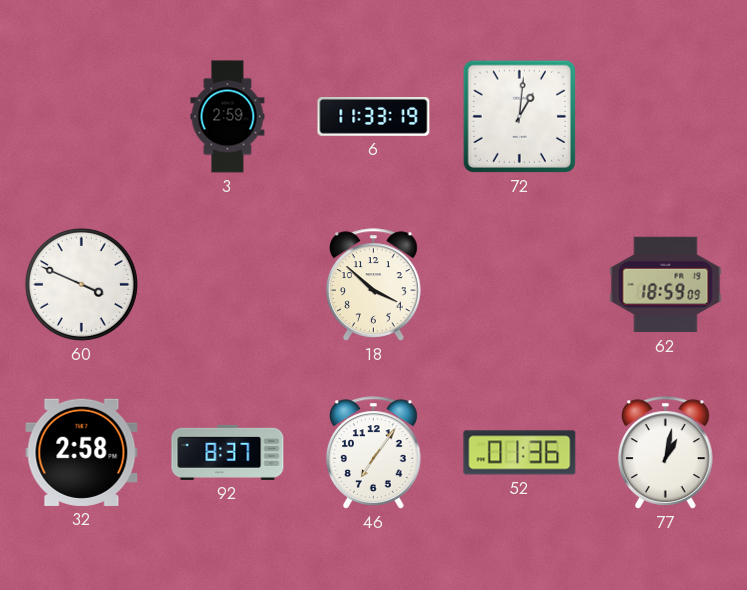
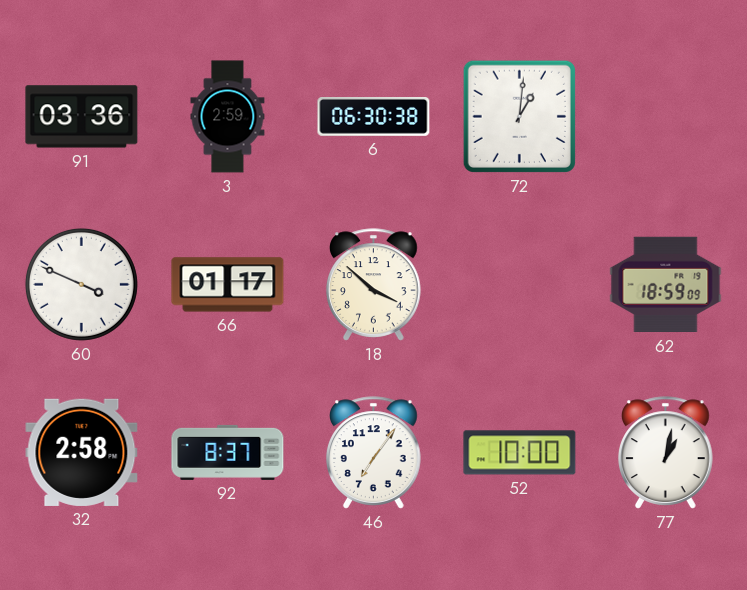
91: none -> 03:36
6: 11:33 -> 06:30
66: none -> 01:17
52: 01:36 -> 10:00
